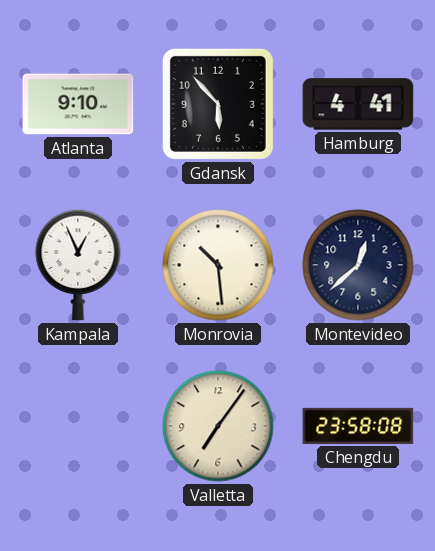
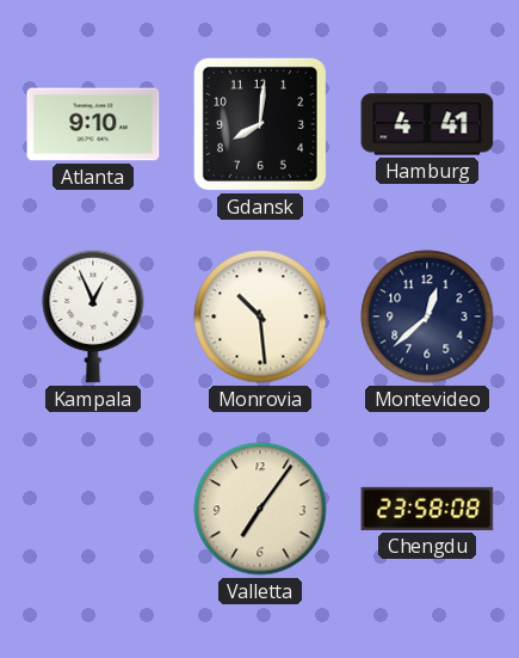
Gdansk: 5:53 -> 8:01
